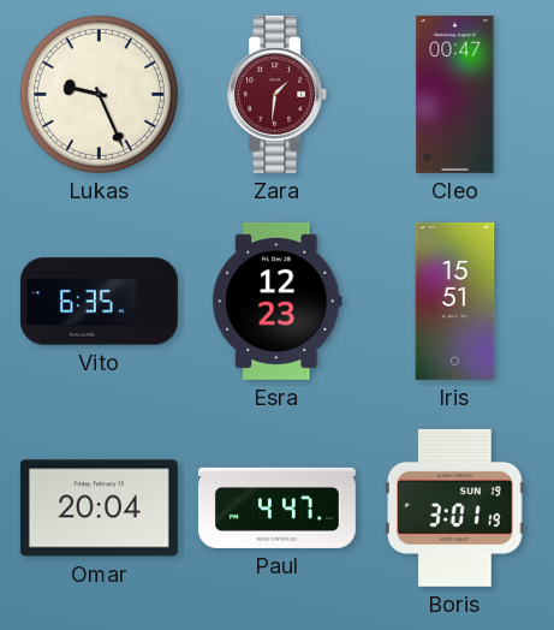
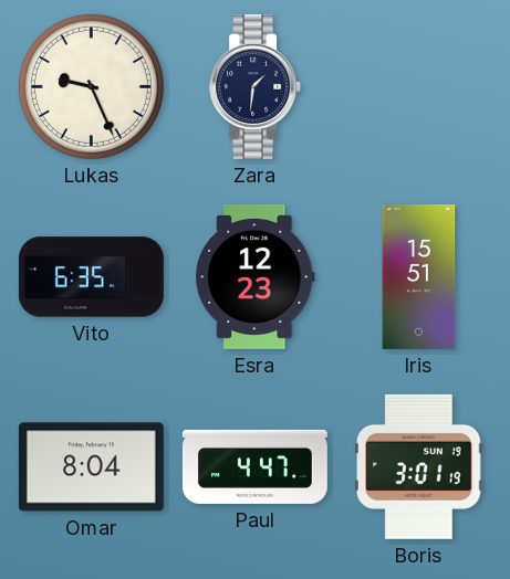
Zara dial: burgundy -> navy
Cleo: 00:47 -> none
Omar: 20:04 -> 8:04
